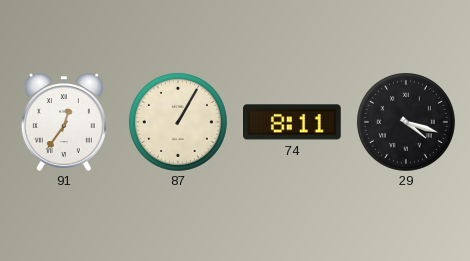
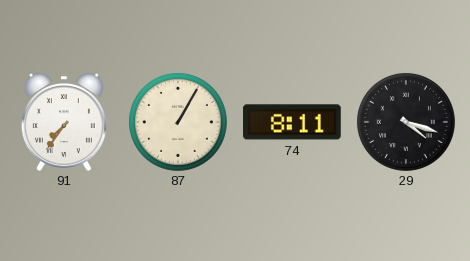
91: 12:36 -> 7:36
